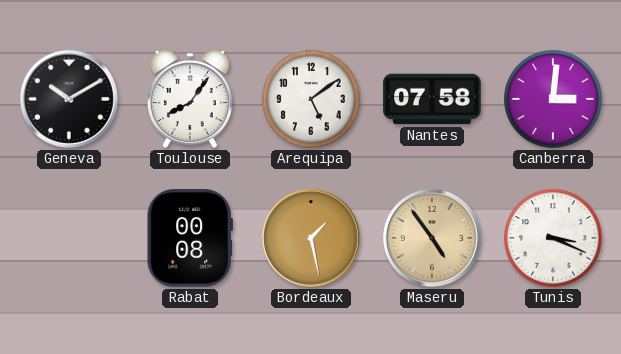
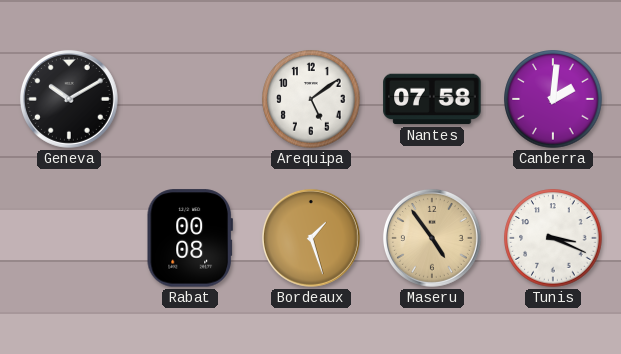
Toulouse: 8:06 -> none
Canberra: 3:01 -> 2:01
Bordeaux: 1:28 -> 1:27
